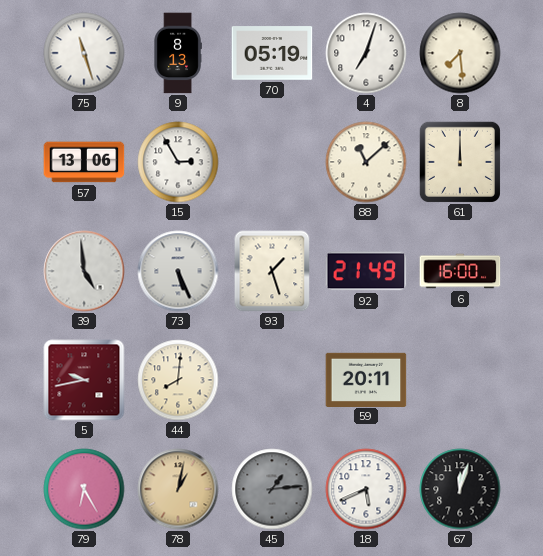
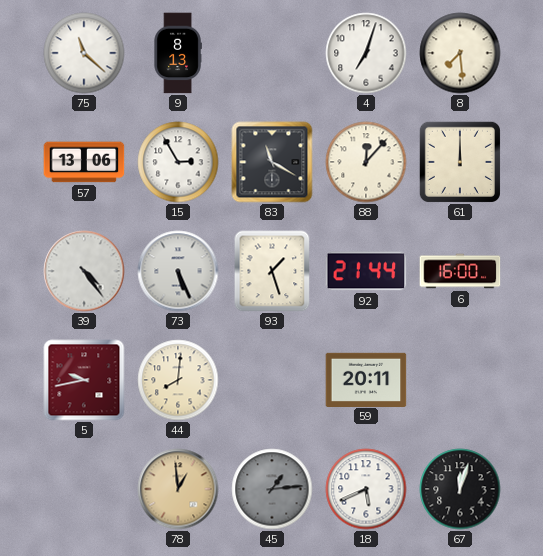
75: 11:27 -> 11:22
70: 05:19 -> none
83: none -> 11:20
88: 11:08 -> 12:07
39: 4:59 -> 4:24
92: 21:49 -> 21:44
79: 6:25 -> none
78: 1:02 -> 12:59
